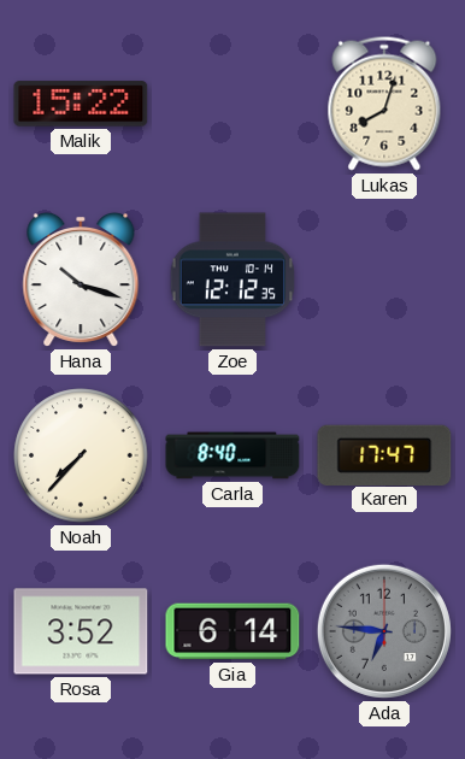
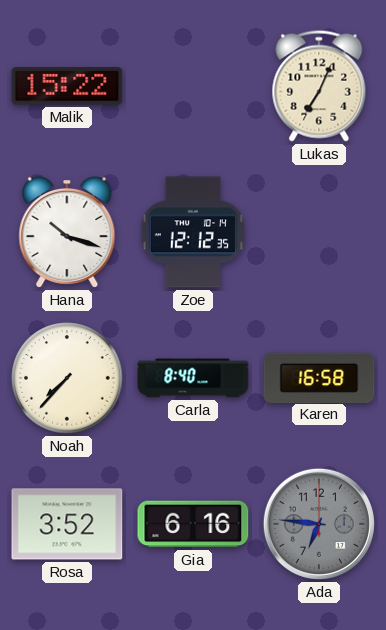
Lukas: 8:03 -> 7:04
Karen: 17:47 -> 16:58
Gia: 6:14 -> 6:16
